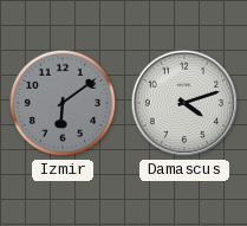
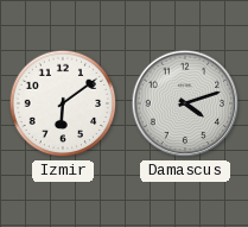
Izmir dial: grey -> white
